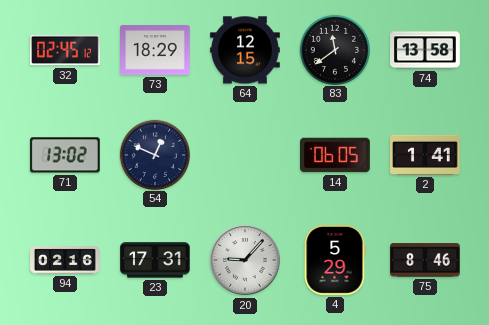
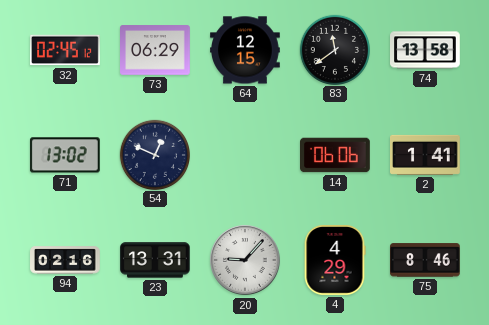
73: 18:29 -> 06:29
14: 06:05 -> 06:06
23: 17:31 -> 13:31
4: 5:29 -> 4:29
